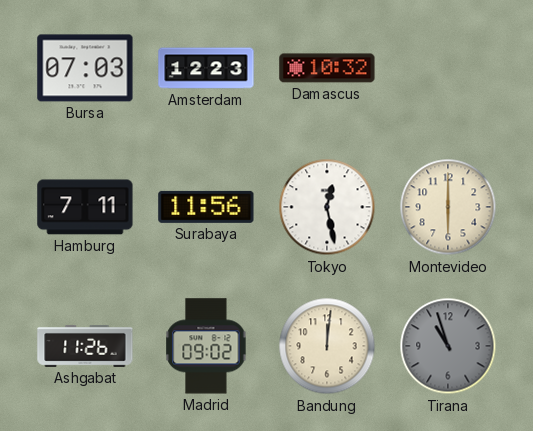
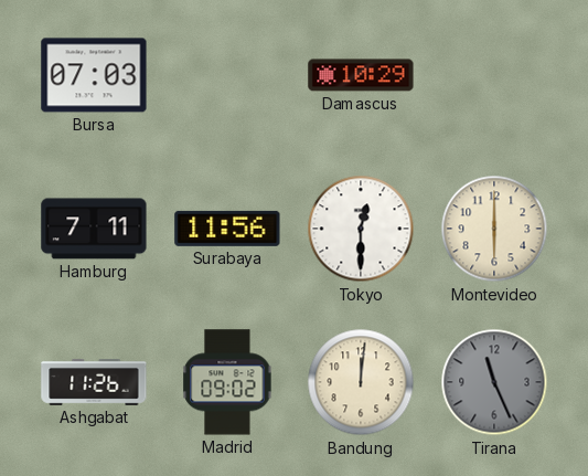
Amsterdam: 12:23 -> none
Damascus: 10:32 -> 10:29
Tokyo: 12:28 -> 12:30
Tirana: 10:57 -> 11:26
